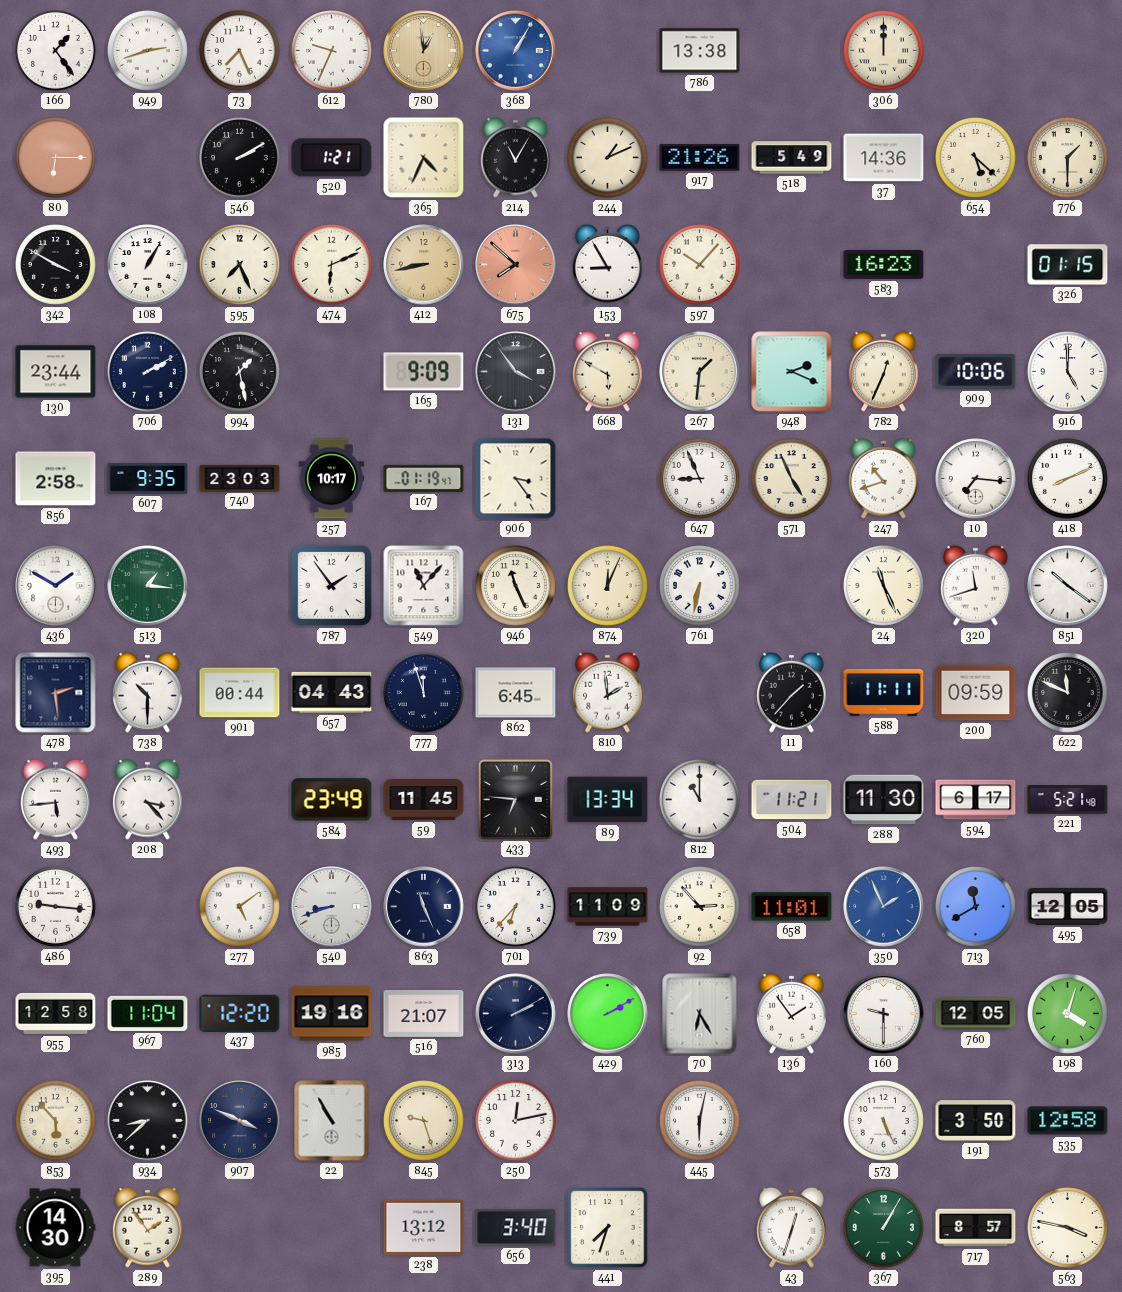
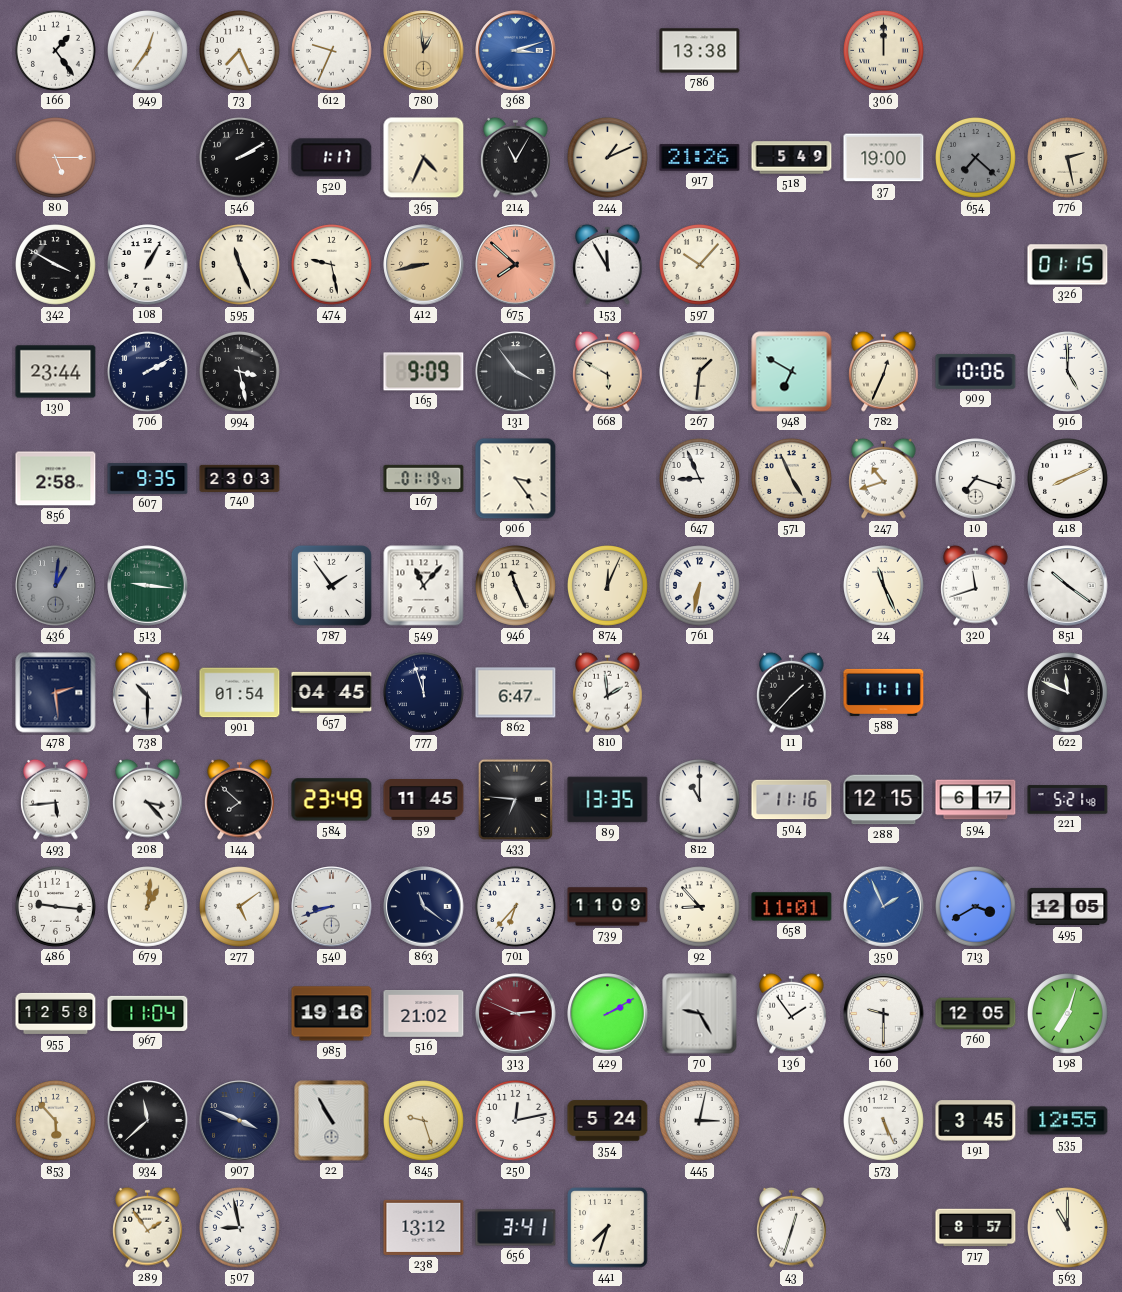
949: 2:42 -> 12:36
368: 1:05 -> 3:12
80: 6:15 -> 5:15
520: 1:21 -> 1:17
37: 14:36 -> 19:00
654: 5:22 -> 7:22
654 dial: cream -> grey
776: 1:30 -> 2:28
595: 7:26 -> 11:26
474: 6:11 -> 9:28
153: 8:55 -> 11:55
583: 16:23 -> none
994: 1:28 -> 3:28
948: 2:19 -> 6:50
257: 10:17 -> none
10: 7:16 -> 7:18
436: 1:50 -> 1:01
436 dial: white -> grey
513: 1:16 -> 9:16
901: 00:44 -> 01:54
657: 04:43 -> 04:45
862: 6:45 -> 6:47
200: 09:59 -> none
144: none -> 7:52
89: 13:34 -> 13:35
504: 11:21 -> 11:16
288: 11:30 -> 12:15
679: none -> 1:01
863: 11:26 -> 11:21
92: 2:53 -> 8:53
713: 11:40 -> 3:40
437: 12:20 -> none
516: 21:07 -> 21:02
313: 2:10 -> 2:49
313 dial: navy -> burgundy
70: 6:25 -> 9:25
198: 4:03 -> 7:03
934: 8:38 -> 11:38
354: none -> 5:24
445: 6:02 -> 3:02
191: 3:50 -> 3:45
535: 12:58 -> 12:55
395: 14:30 -> none
507: none -> 8:58
656: 3:40 -> 3:41
367: 1:05 -> none
563: 3:47 -> 11:00
